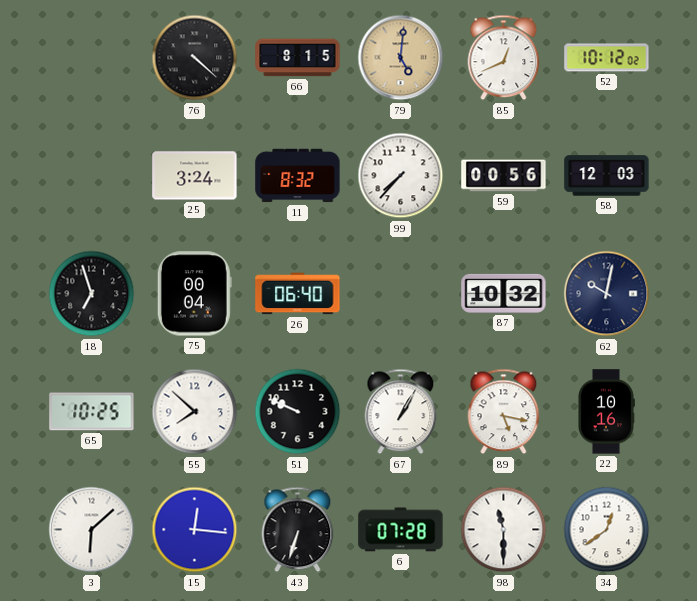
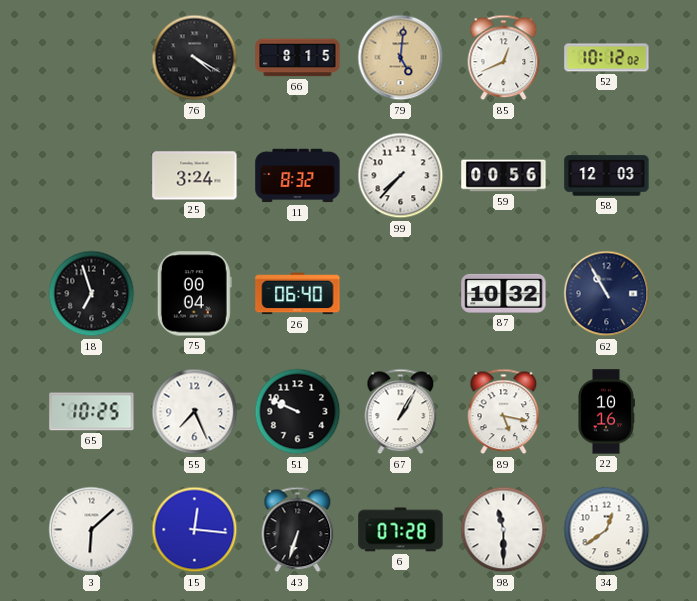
76: 4:22 -> 4:20
62: 10:02 -> 10:55
55: 7:52 -> 7:26
